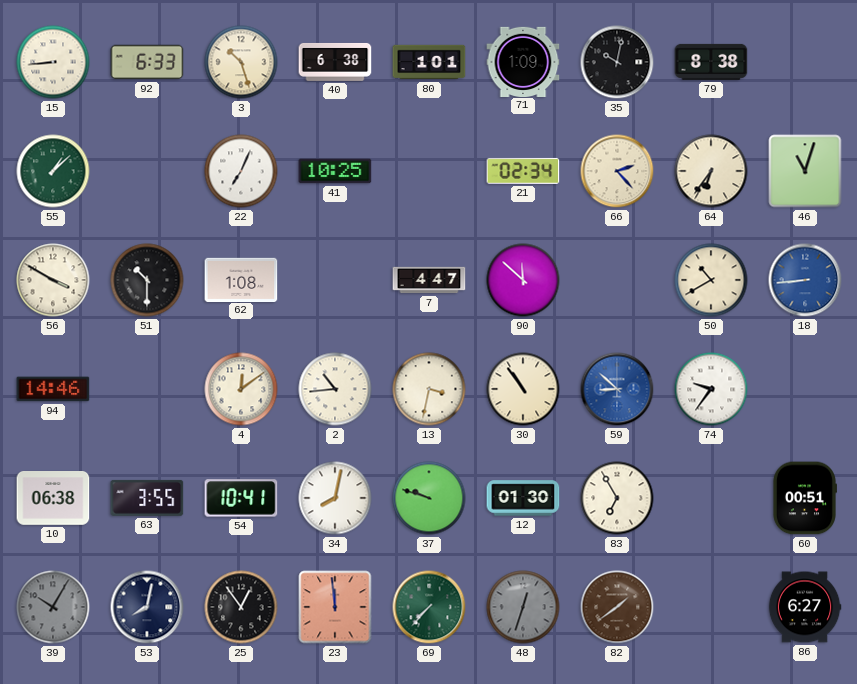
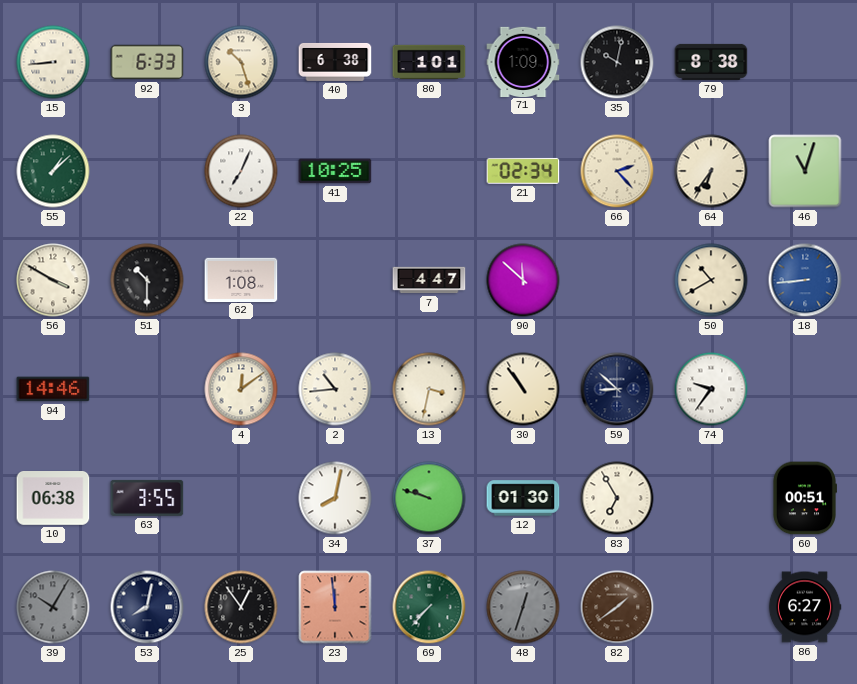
59 dial: blue -> navy
54: 10:41 -> none
